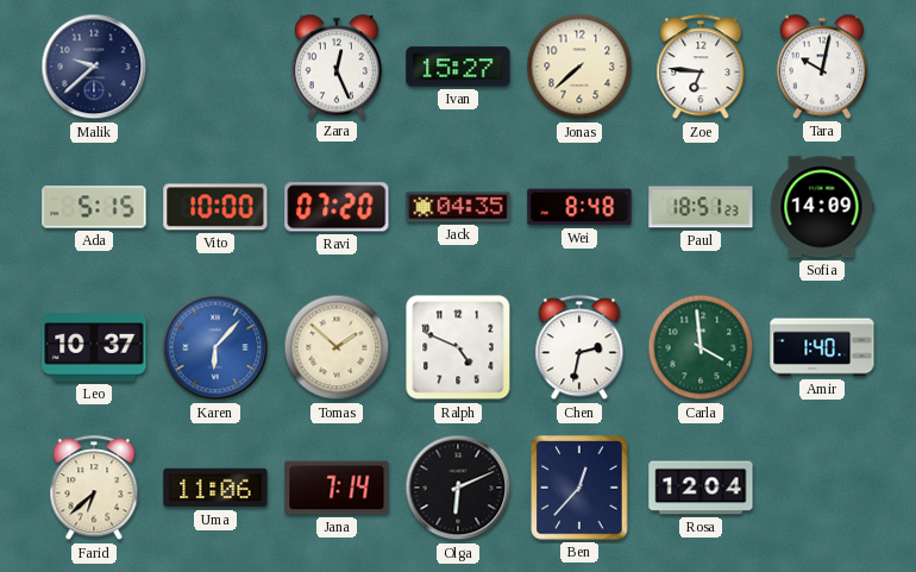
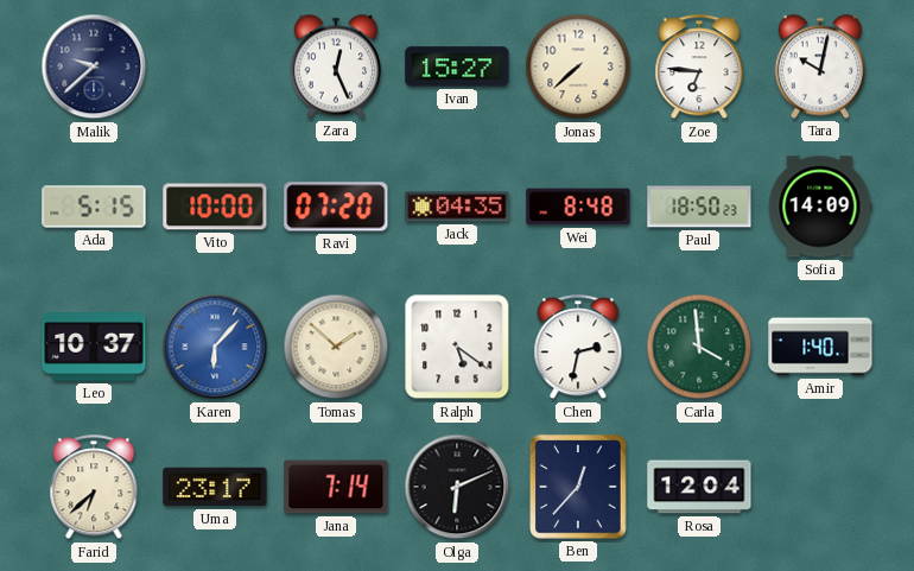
Paul: 18:51 -> 18:50
Ralph: 4:49 -> 5:21
Uma: 11:06 -> 23:17
